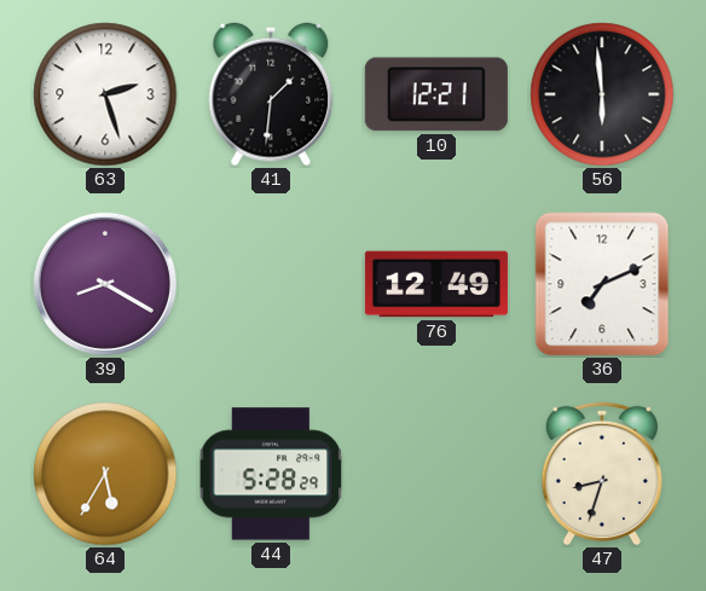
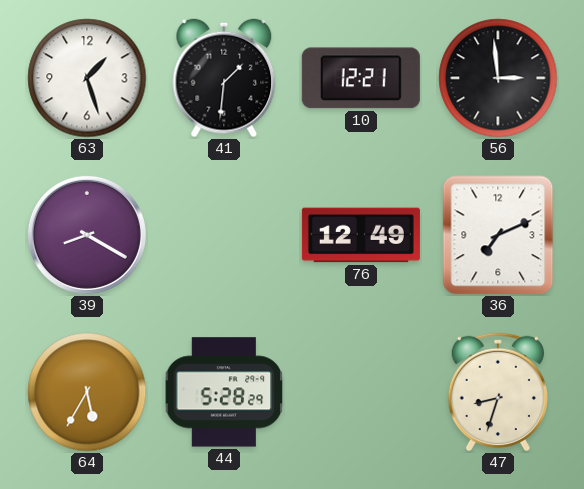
63: 2:27 -> 1:27
56: 5:59 -> 2:59
